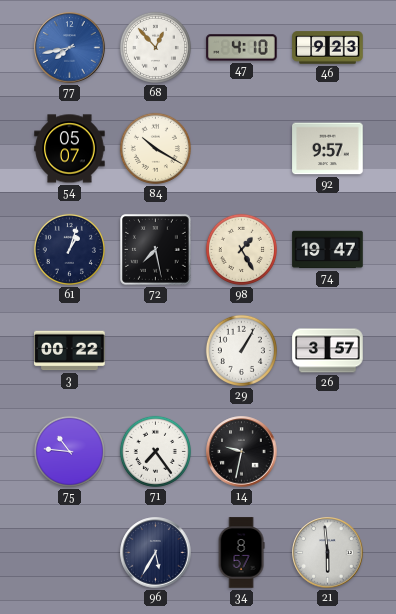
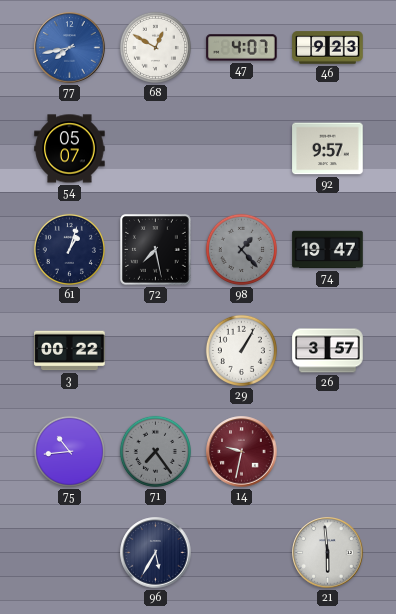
68: 12:53 -> 12:50
47: 4:10 -> 4:07
84: 10:20 -> none
98: 1:25 -> 1:23
98 dial: cream -> grey
75: 10:46 -> 10:44
71 dial: white -> grey
14 dial: black -> burgundy
34: 8:57 -> none
